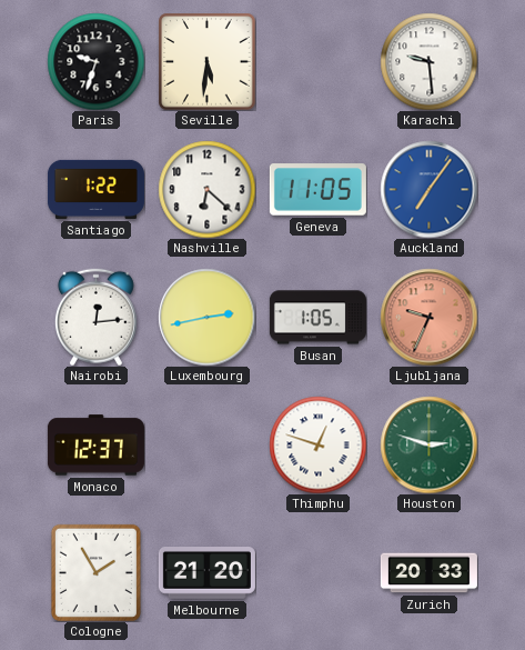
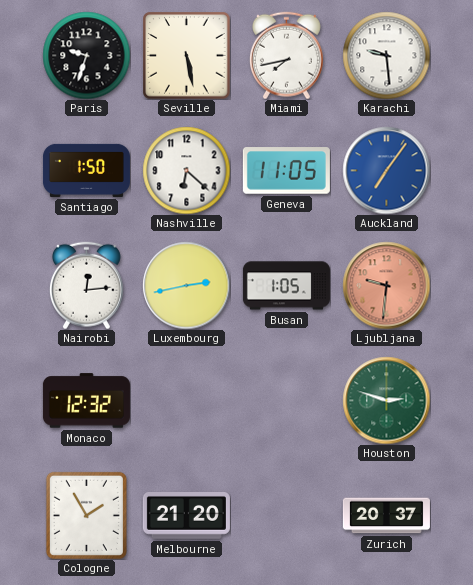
Seville: 5:31 -> 5:28
Miami: none -> 7:43
Santiago: 1:22 -> 1:50
Ljubljana: 9:34 -> 9:31
Monaco: 12:37 -> 12:32
Thimphu: 12:48 -> none
Zurich: 20:33 -> 20:37
